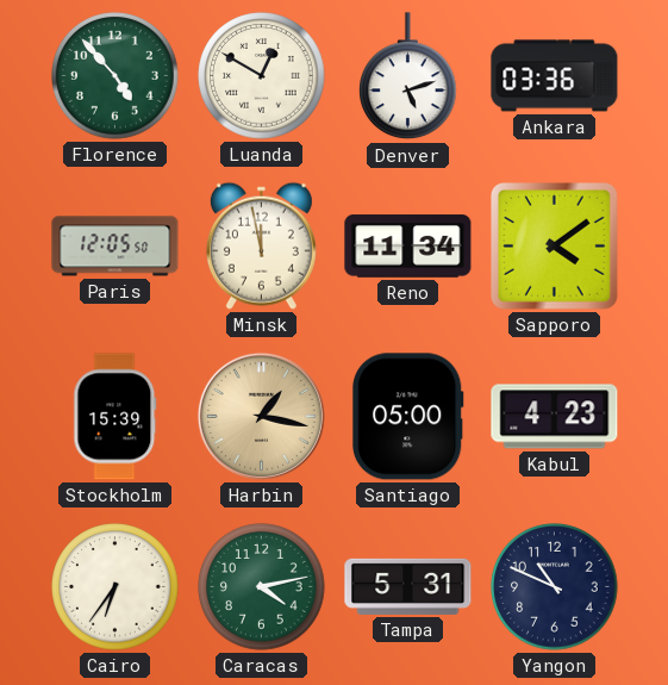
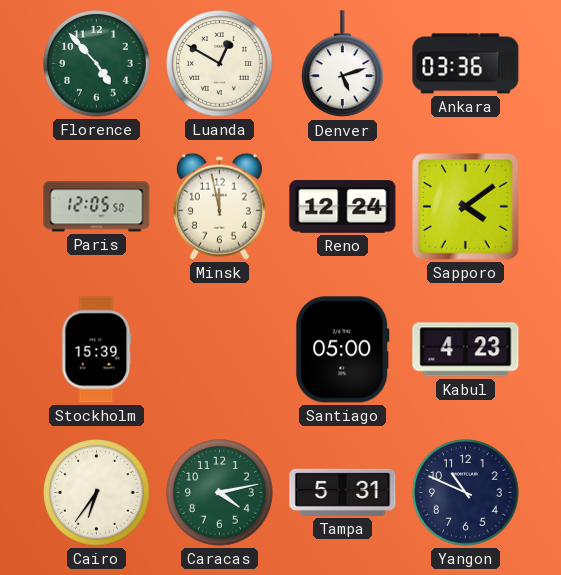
Reno: 11:34 -> 12:24
Harbin: 1:17 -> none
